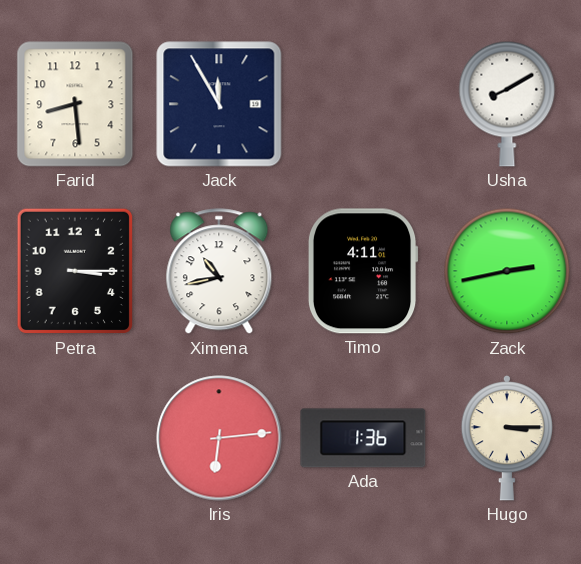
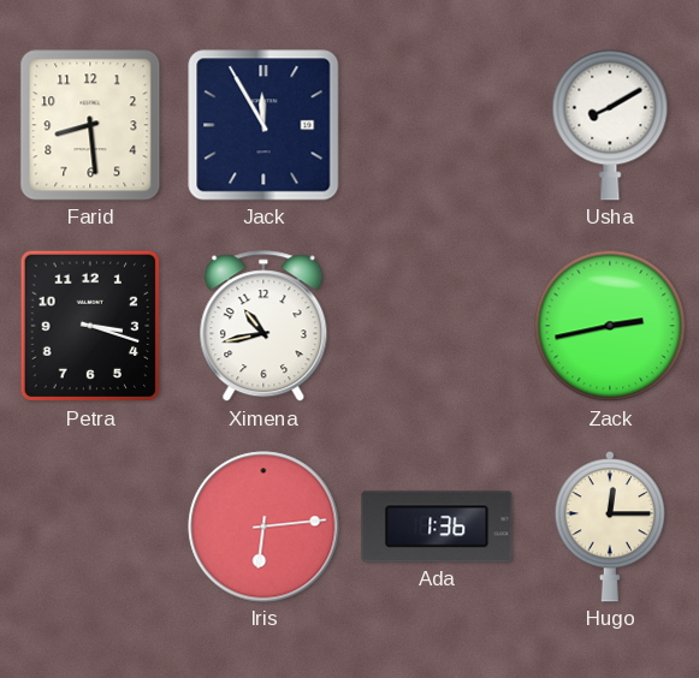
Petra: 3:15 -> 3:18
Timo: 4:11 -> none
Hugo: 3:15 -> 12:15
